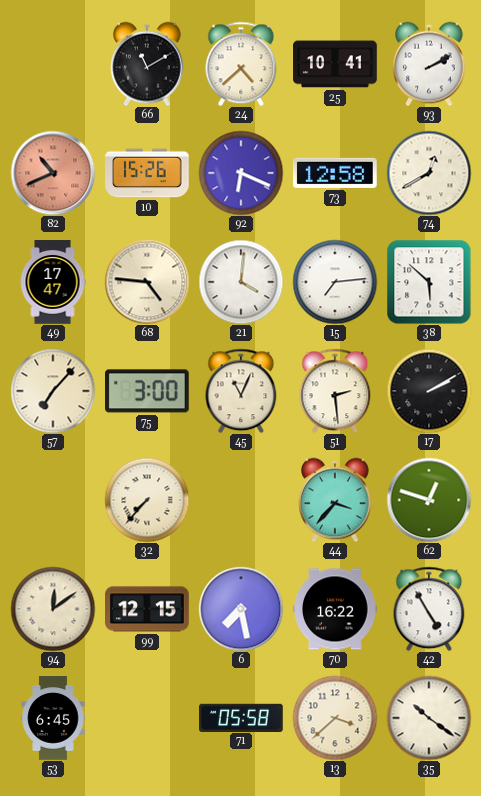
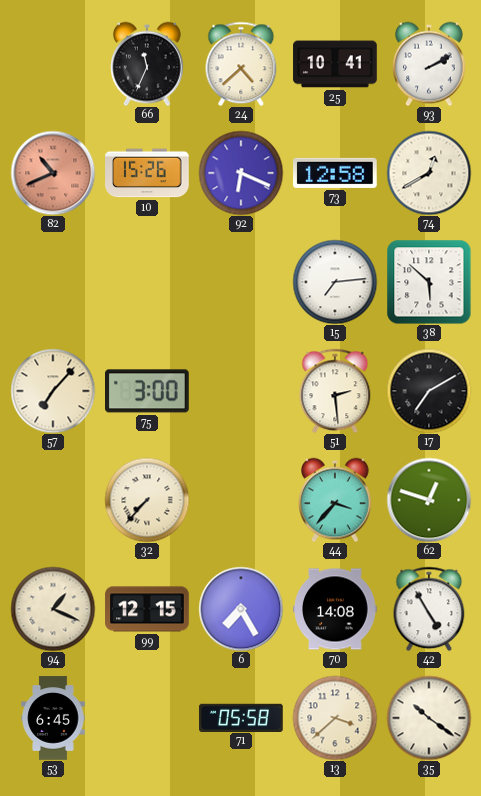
66: 11:10 -> 11:34
49: 17:47 -> none
68: 4:46 -> none
21: 4:01 -> none
45: 11:04 -> none
17: 2:10 -> 7:10
94: 12:09 -> 1:19
6: 7:28 -> 7:25
70: 16:22 -> 14:08
